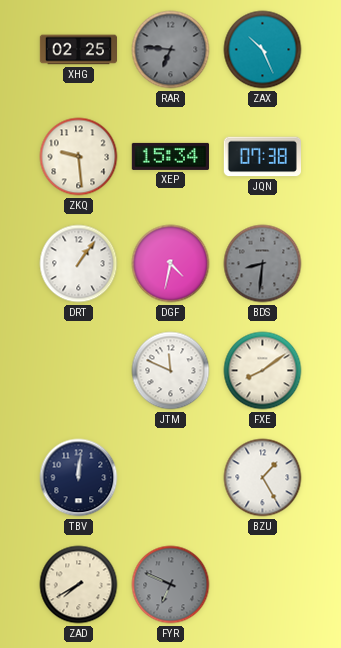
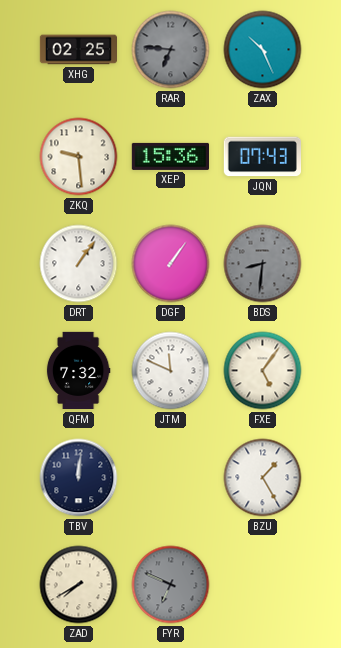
XEP: 15:34 -> 15:36
JQN: 07:38 -> 07:43
DGF: 4:32 -> 1:06
QFM: none -> 7:32
FXE: 8:09 -> 5:06
